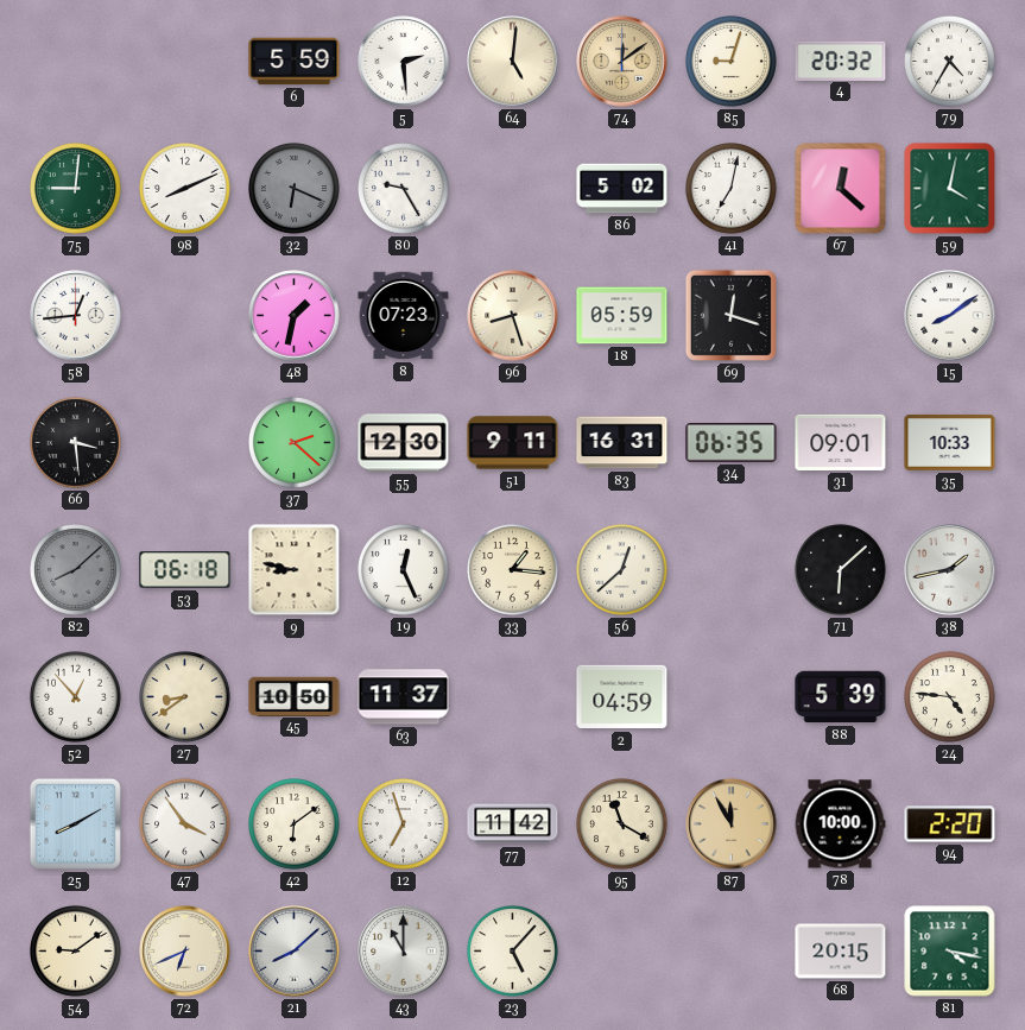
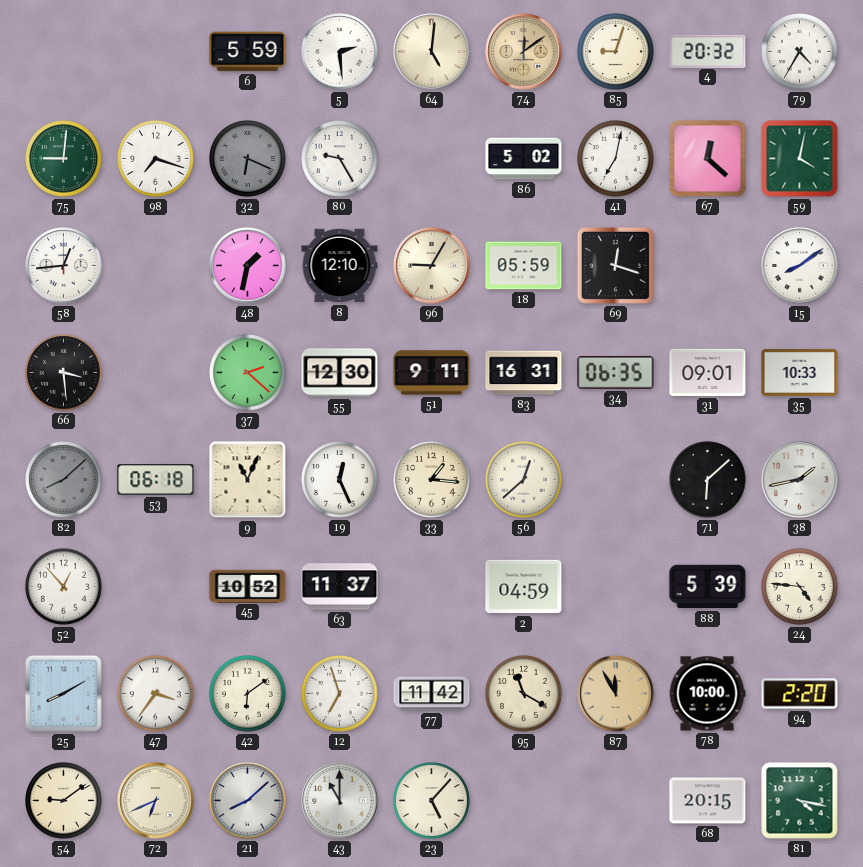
98: 8:11 -> 7:18
8: 07:23 -> 12:10
96: 8:27 -> 9:05
9: 8:47 -> 11:04
27: 8:39 -> none
45: 10:50 -> 10:52
47: 3:54 -> 3:36
